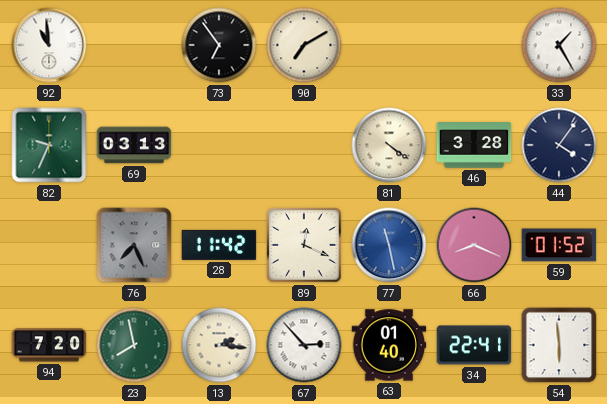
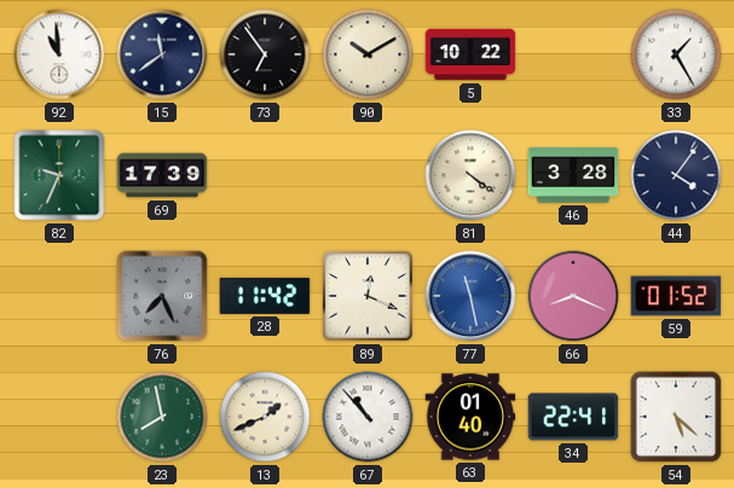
15: none -> 11:39
90: 7:10 -> 10:10
5: none -> 10:22
69: 03:13 -> 17:39
94: 7:20 -> none
13: 2:16 -> 1:41
67: 2:53 -> 10:53
54: 5:59 -> 5:22
